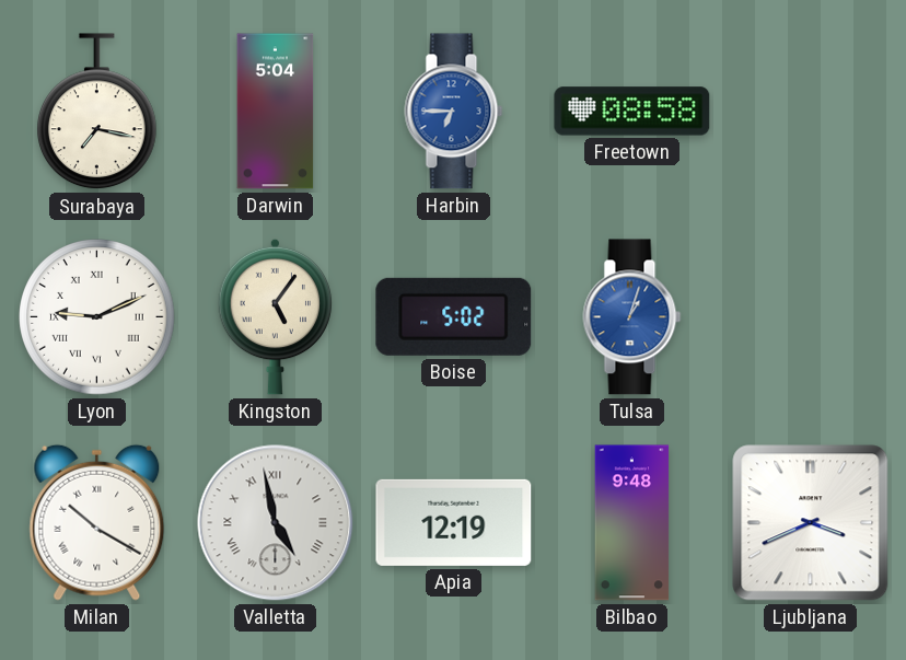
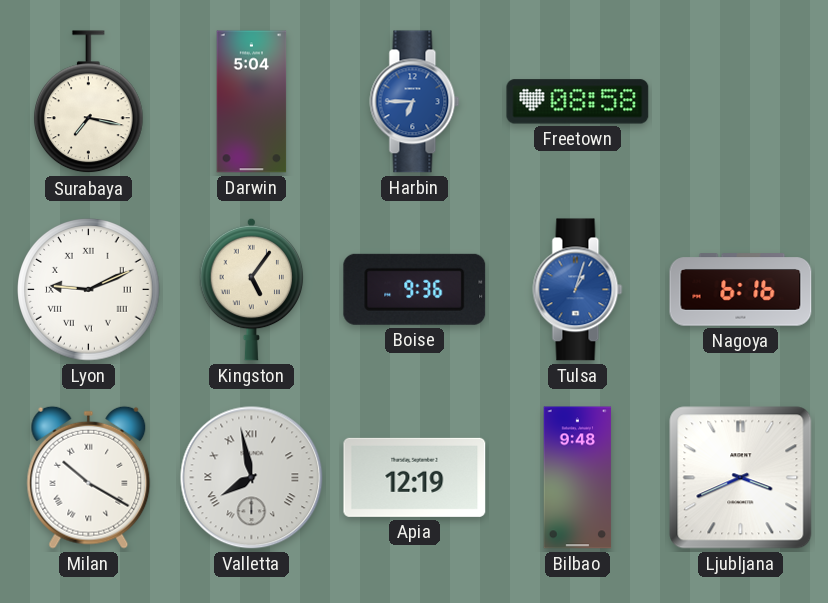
Boise: 5:02 -> 9:36
Nagoya: none -> 6:16
Valletta: 4:58 -> 7:58
